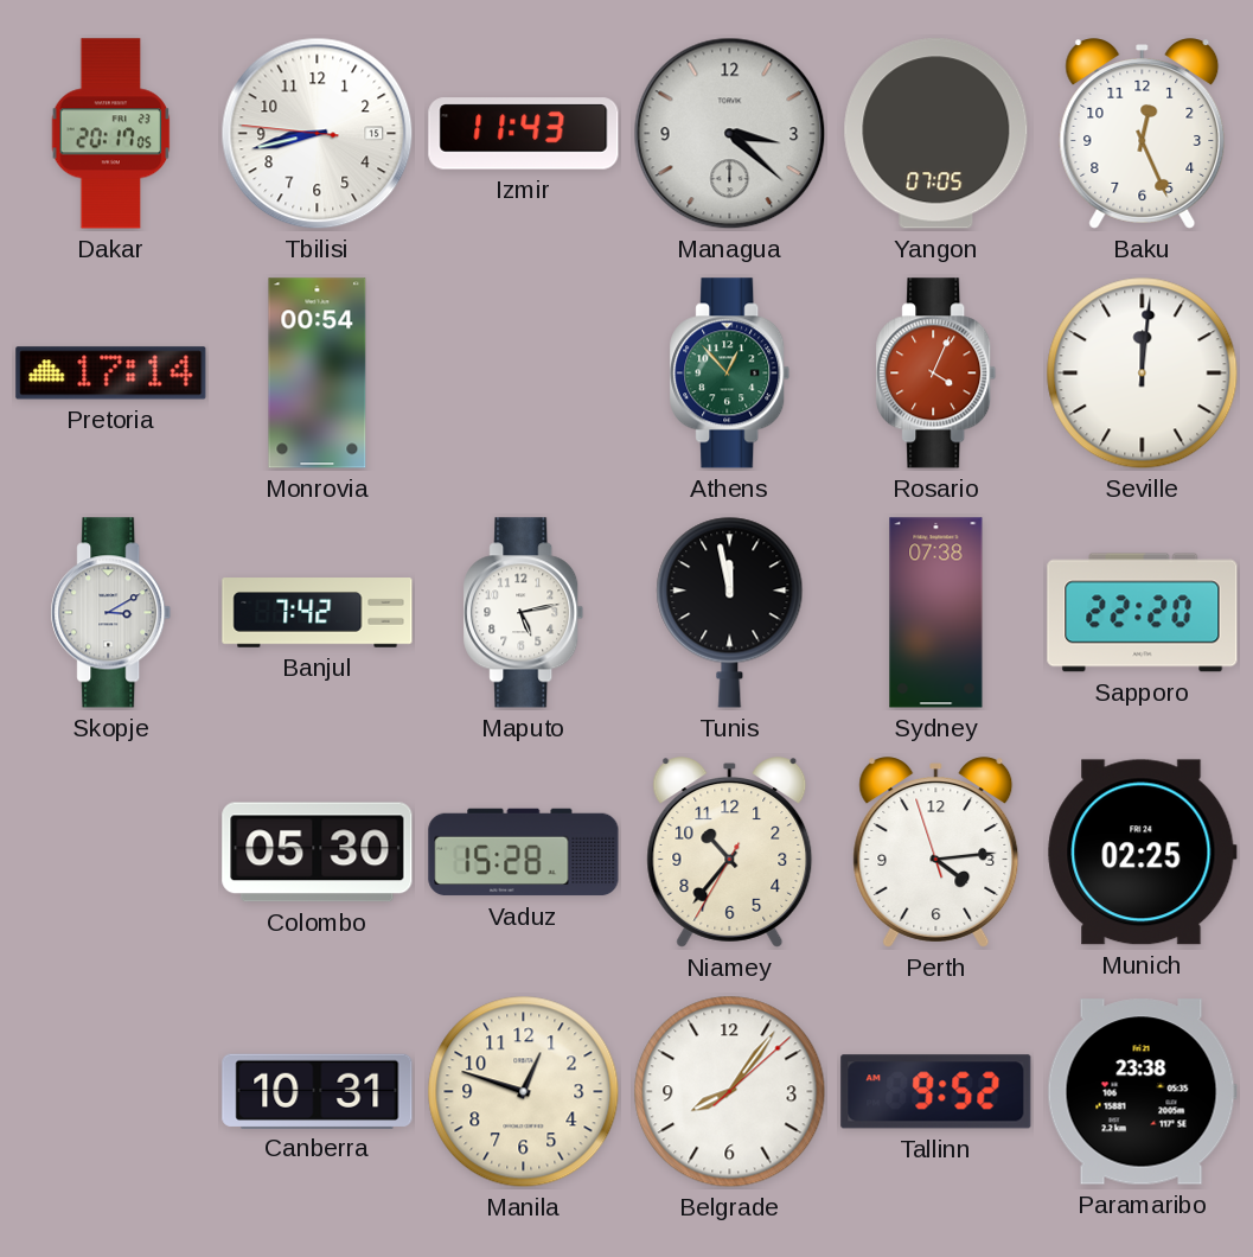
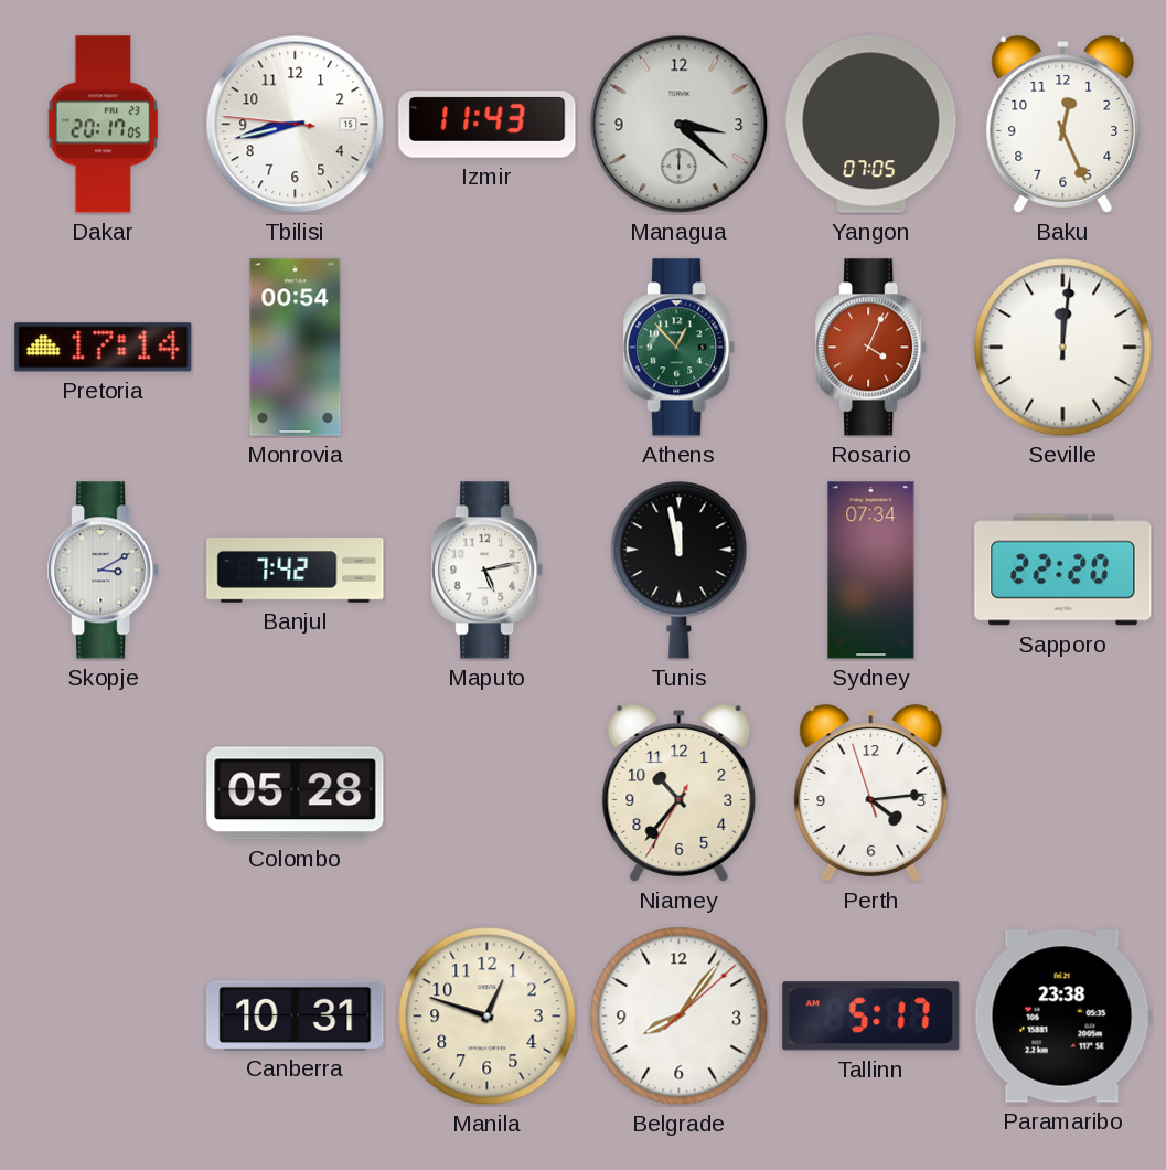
Sydney: 07:38 -> 07:34
Colombo: 05:30 -> 05:28
Vaduz: 15:28 -> none
Munich: 02:25 -> none
Tallinn: 9:52 -> 5:17
